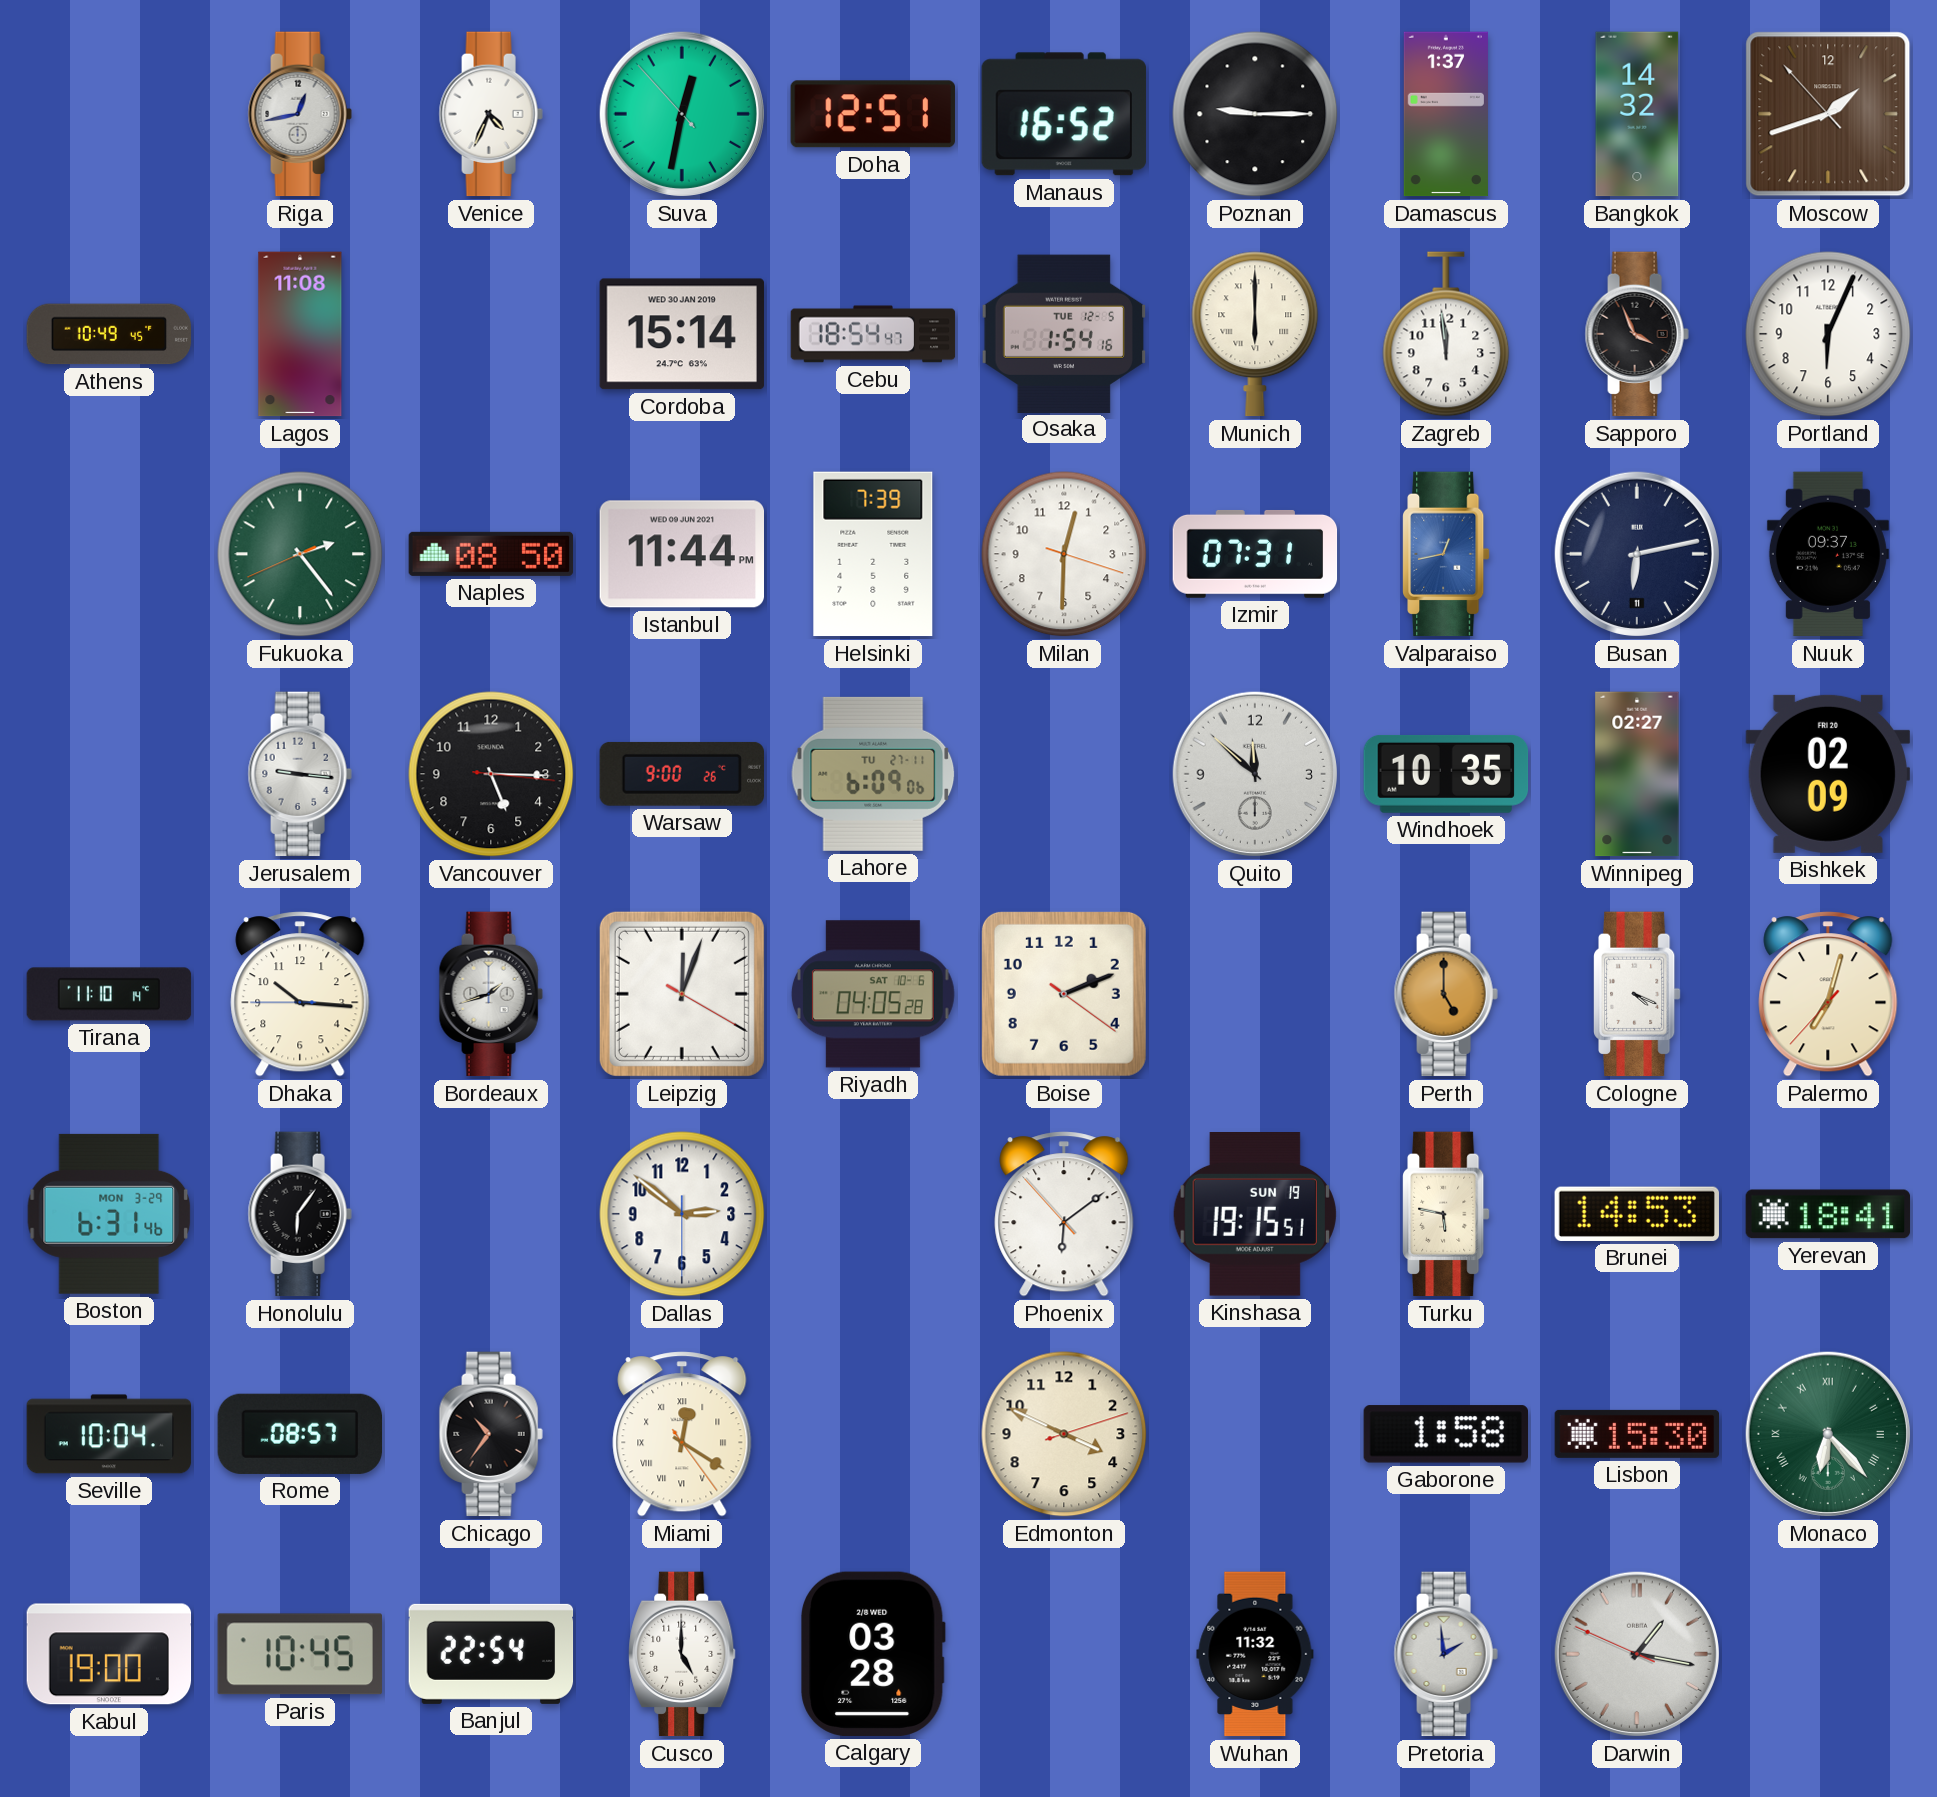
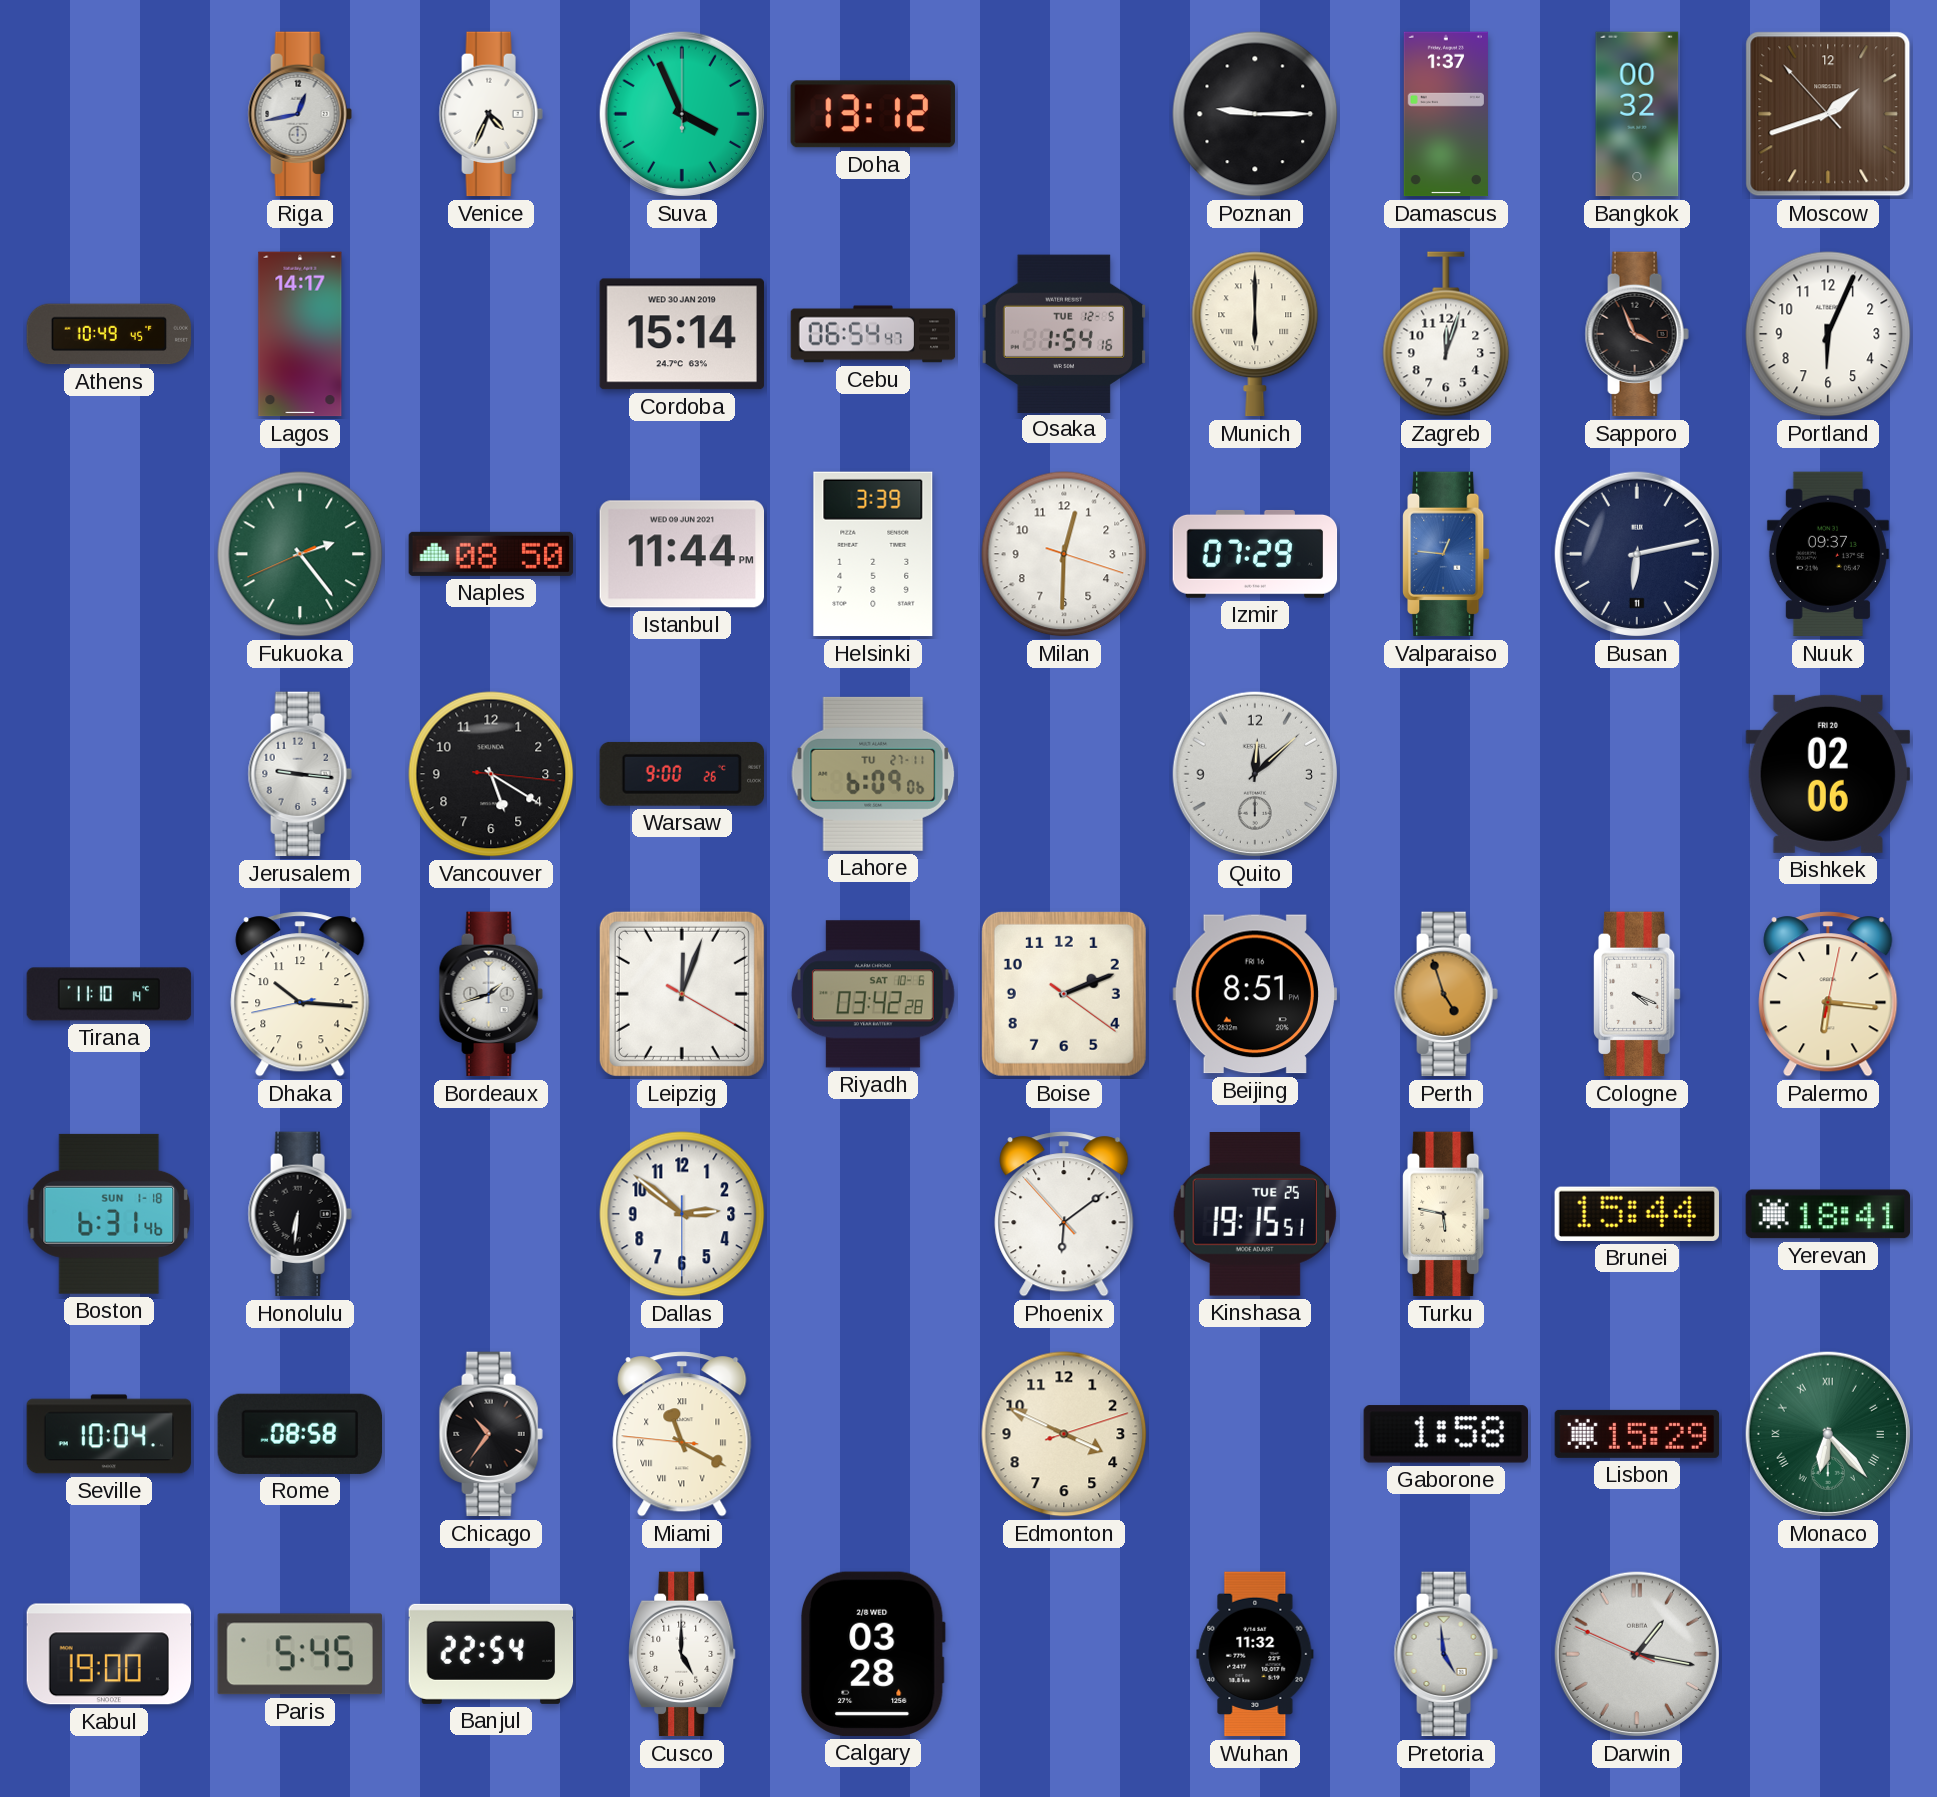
Suva: 12:31 -> 3:56
Doha: 12:51 -> 13:12
Manaus: 16:52 -> none
Bangkok: 14:32 -> 00:32
Lagos: 11:08 -> 14:17
Cebu: 18:54 -> 06:54
Zagreb: 11:59 -> 12:03
Helsinki: 7:39 -> 3:39
Izmir: 07:31 -> 07:29
Valparaiso: 12:43 -> 12:46
Vancouver: 5:15 -> 5:20
Quito: 11:52 -> 12:08
Windhoek: 10:35 -> none
Winnipeg: 02:27 -> none
Bishkek: 02:09 -> 02:06
Dhaka: 10:15:45 -> 10:15:43
Riyadh: 04:05 -> 03:42
Beijing: none -> 8:51
Perth: 5:00 -> 4:57
Palermo: 7:02 -> 6:16
Boston date: MON 3-29 -> SUN 1-18
Honolulu: 6:06 -> 6:31
Kinshasa date: SUN 19 -> TUE 25
Brunei: 14:53 -> 15:44
Rome: 08:57 -> 08:58
Miami: 12:20 -> 11:19
Lisbon: 15:30 -> 15:29
Paris: 10:45 -> 5:45
Pretoria: 1:59 -> 4:59
